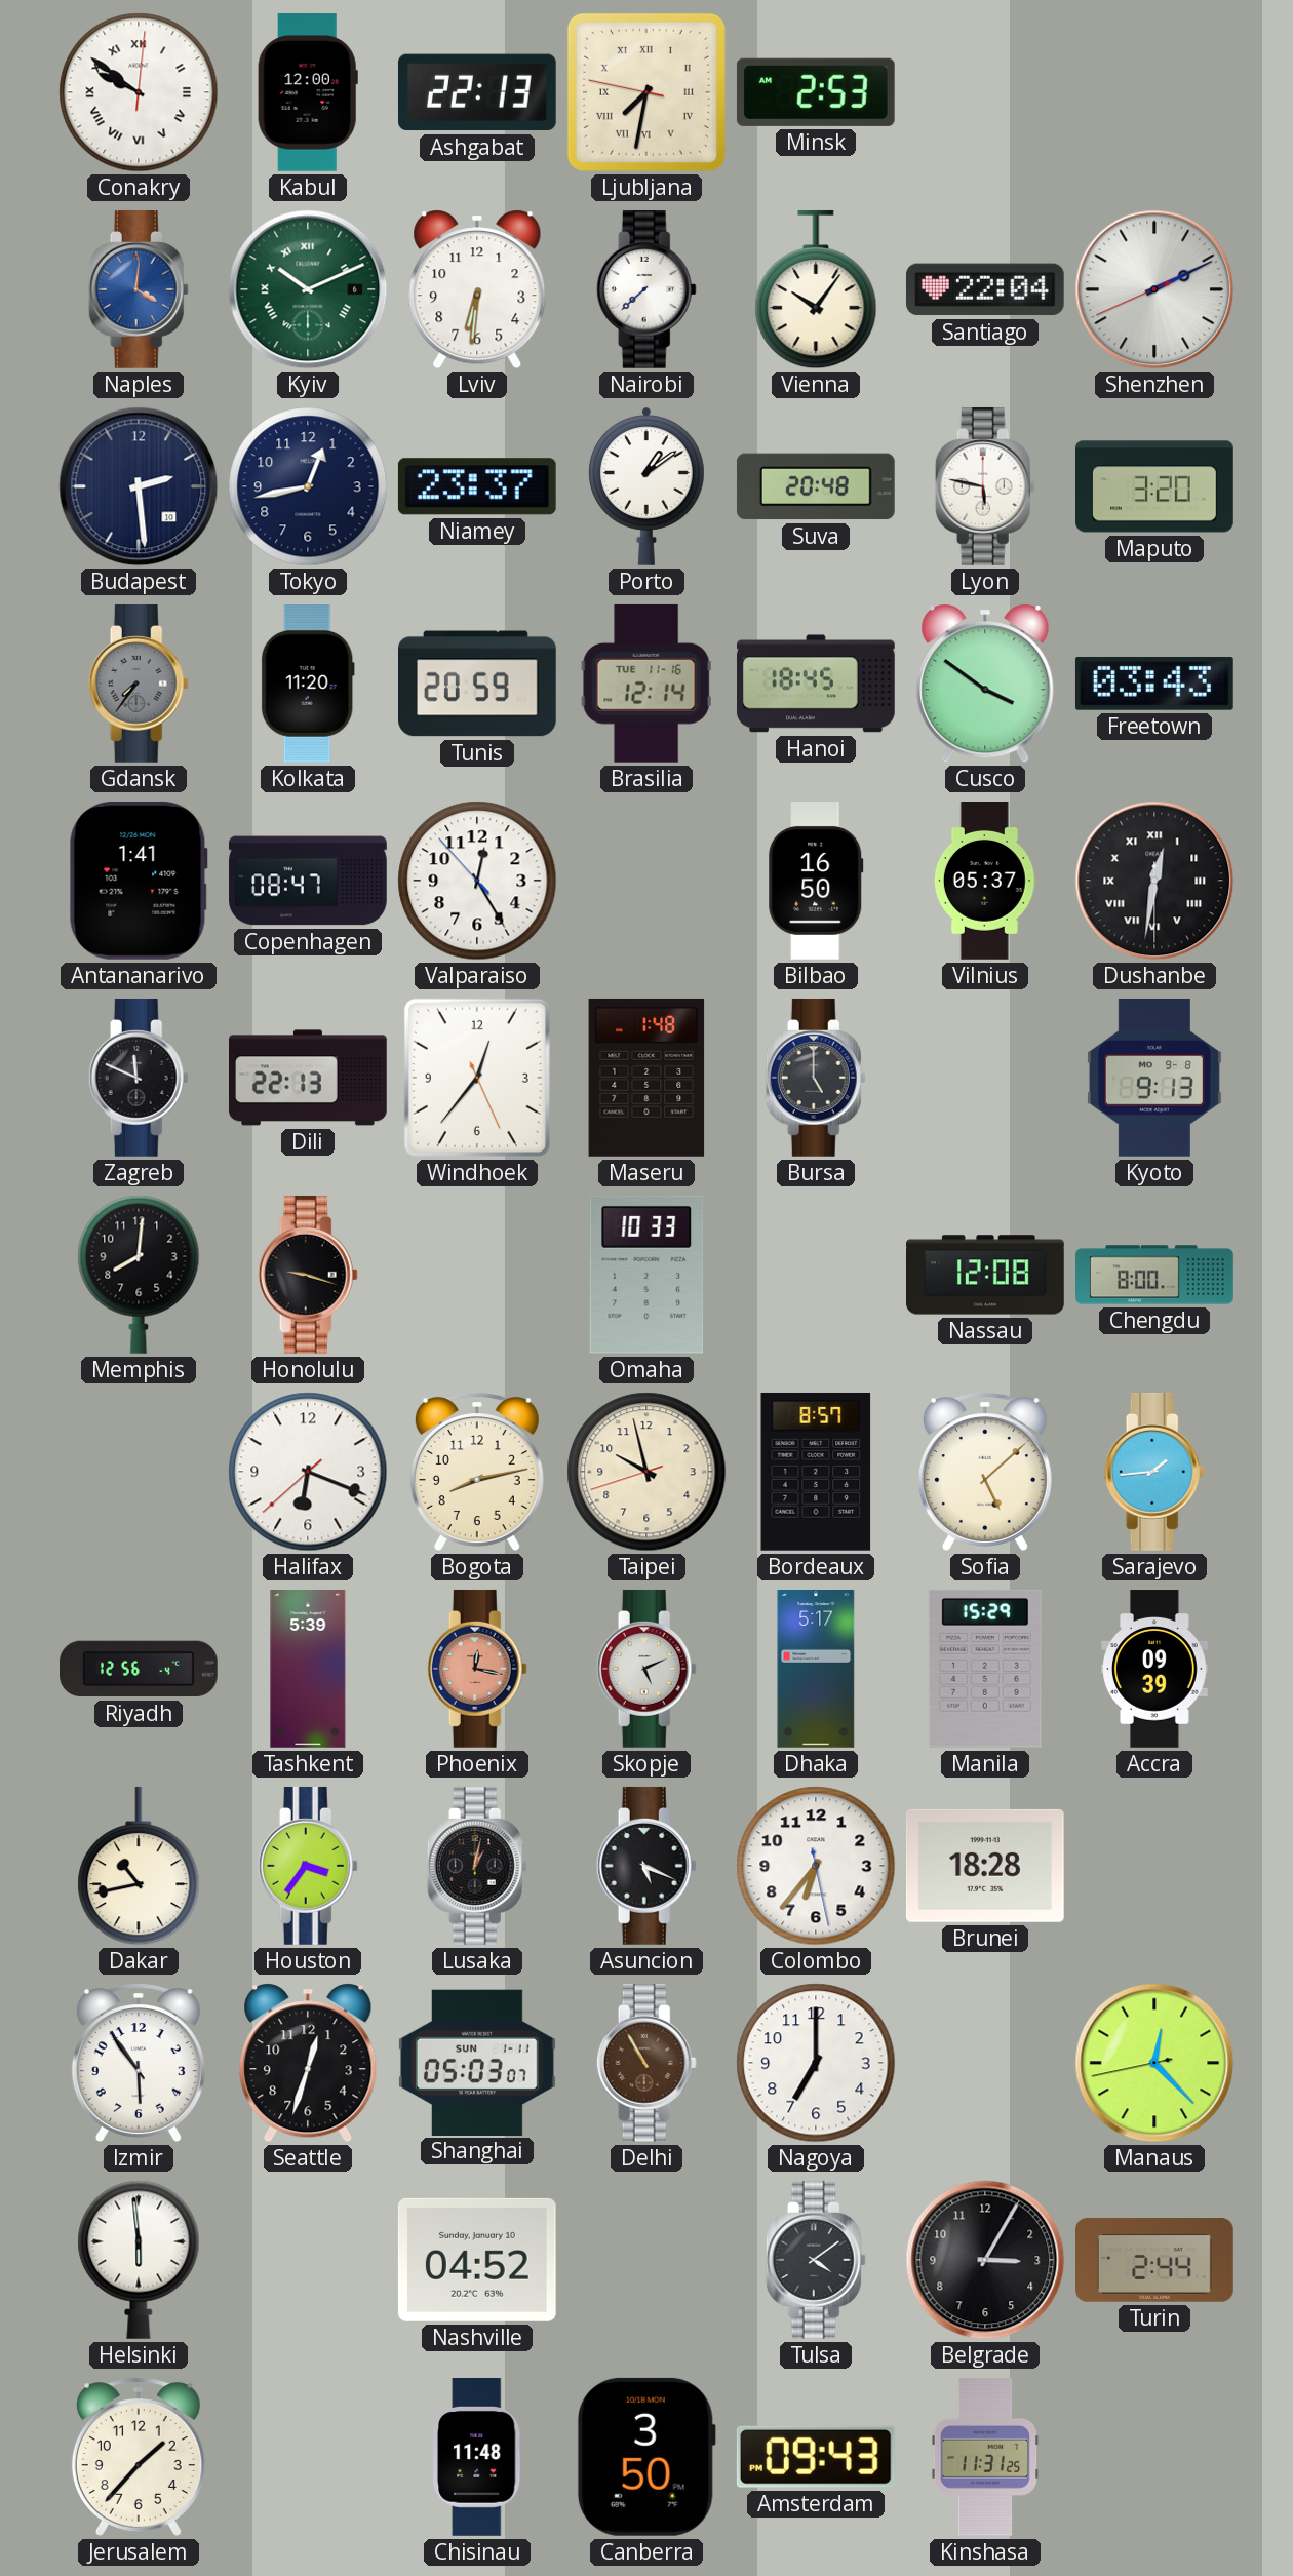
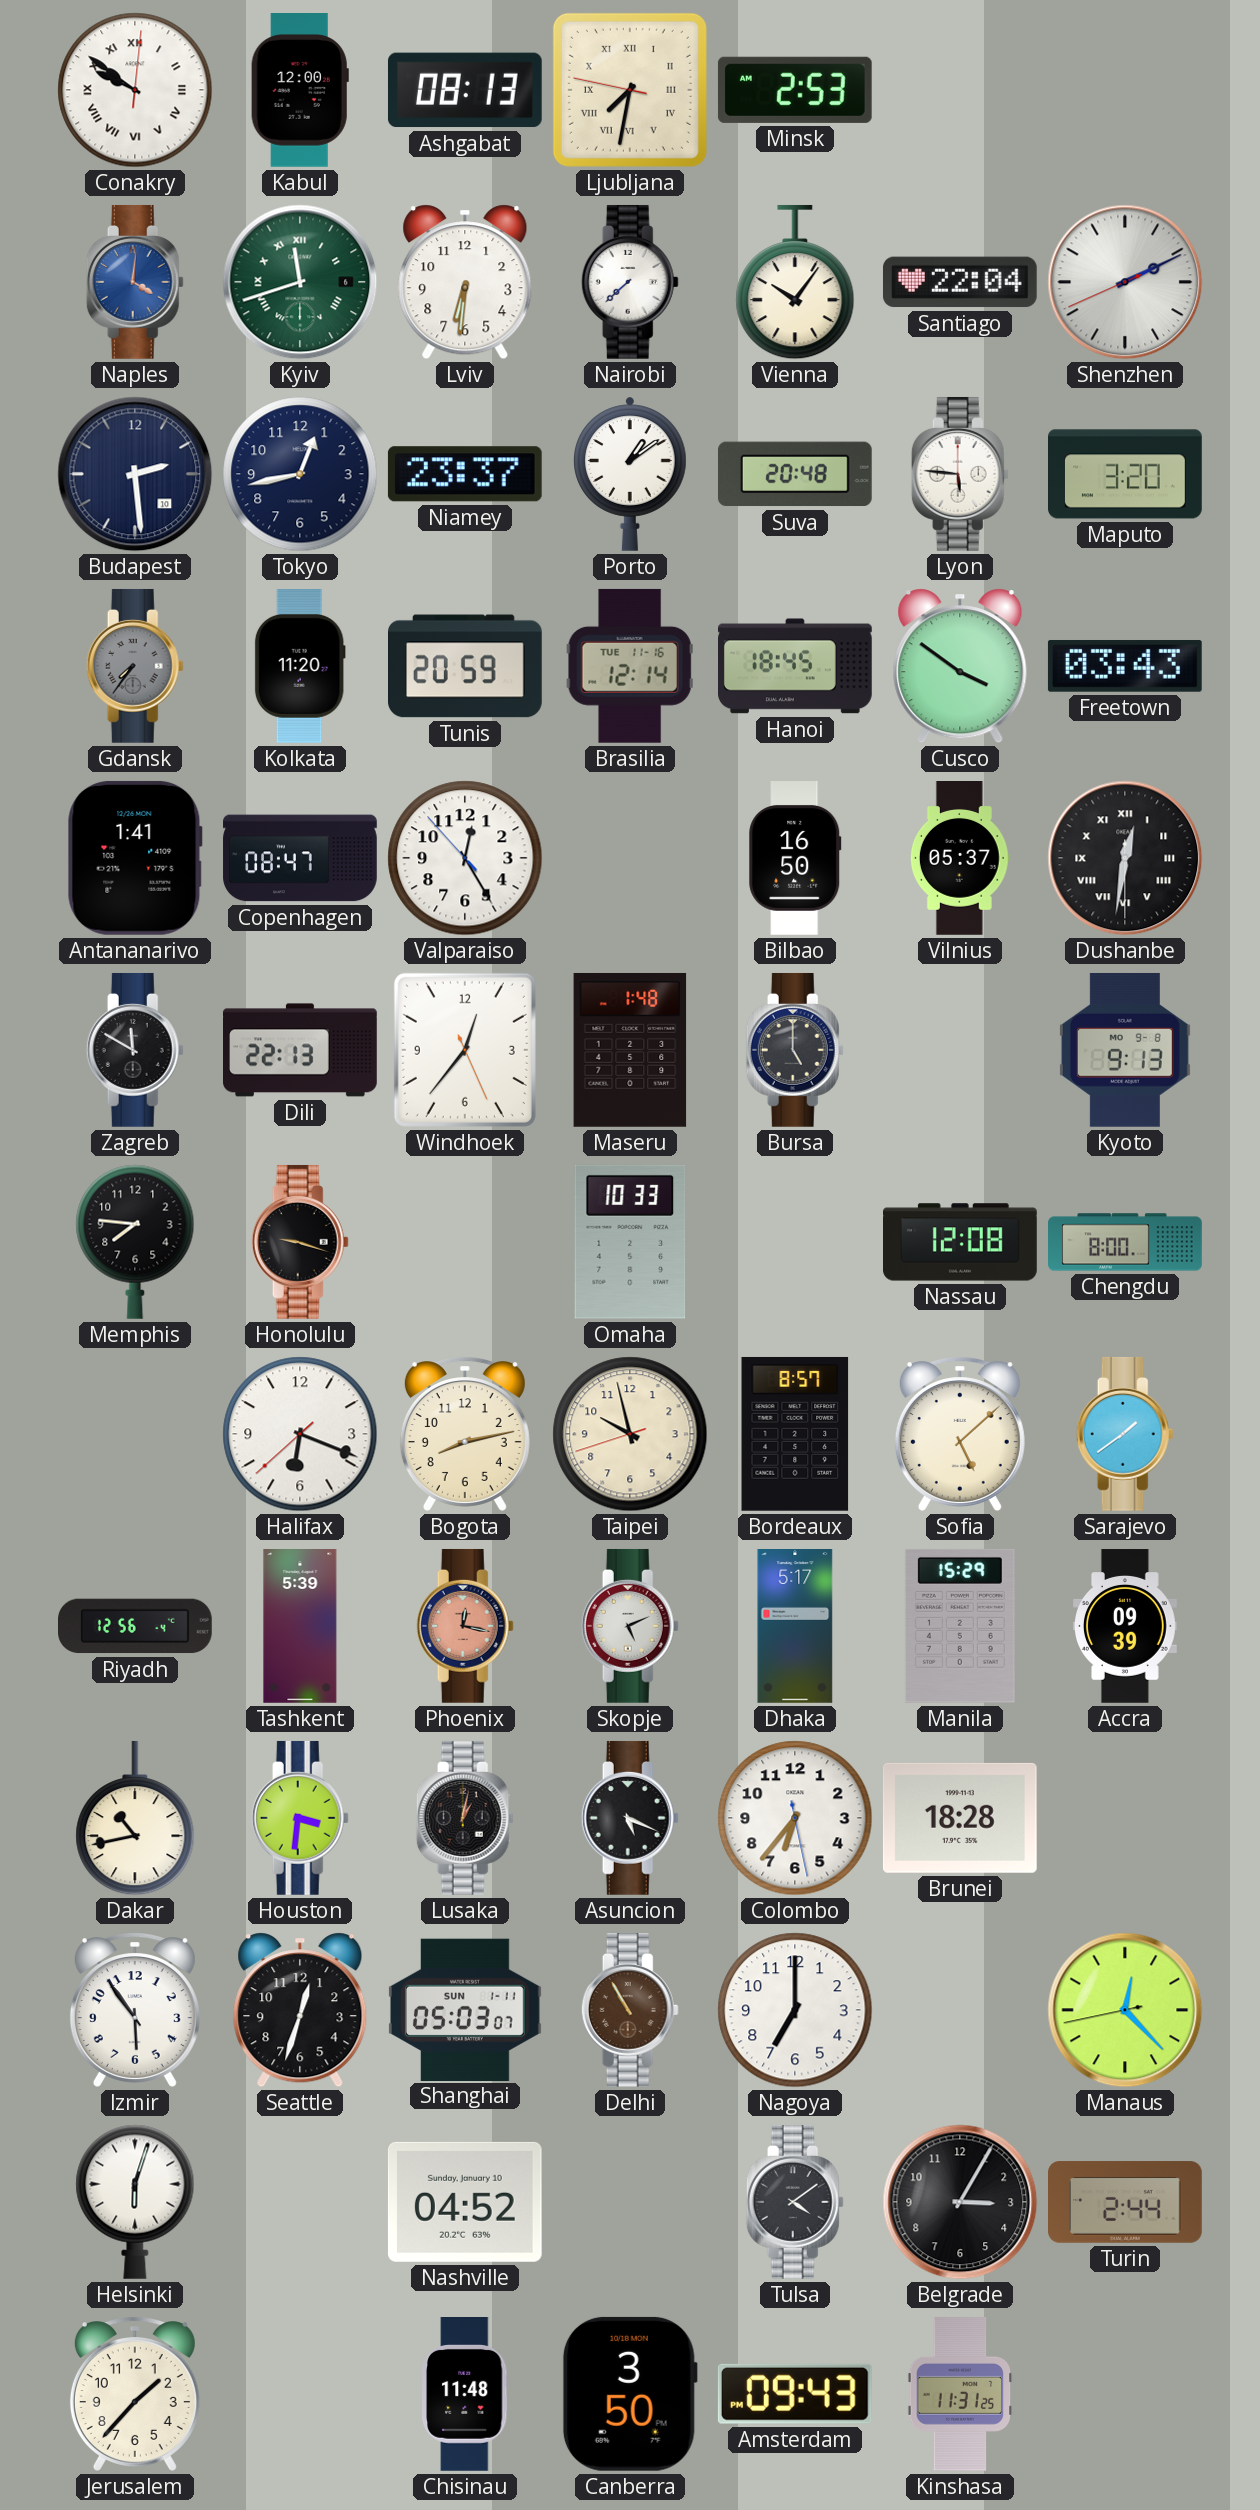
Ashgabat: 22:13 -> 08:13
Kyiv: 10:11 -> 11:42
Lyon: 5:47 -> 5:46
Zagreb: 11:49 -> 11:50
Memphis: 8:01 -> 7:46
Sarajevo: 1:44 -> 1:39
Houston: 3:36 -> 3:31
Helsinki: 5:59 -> 6:03
